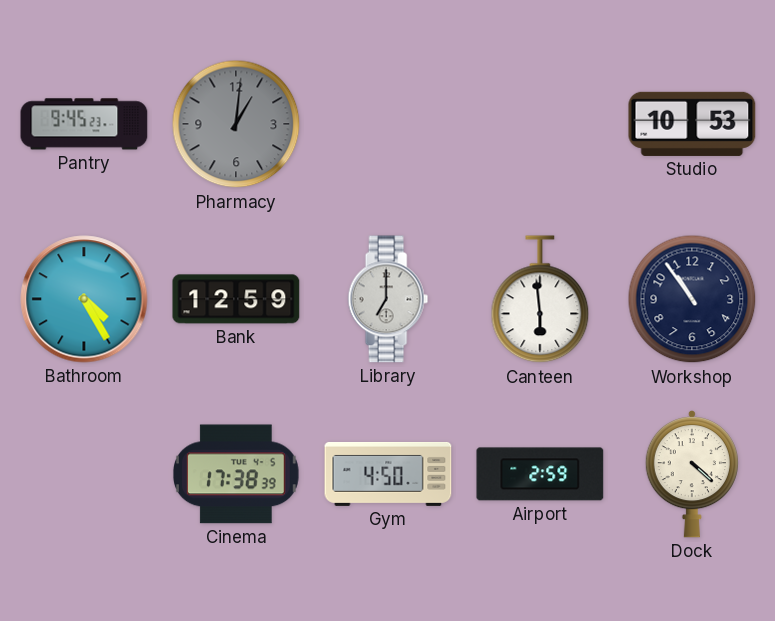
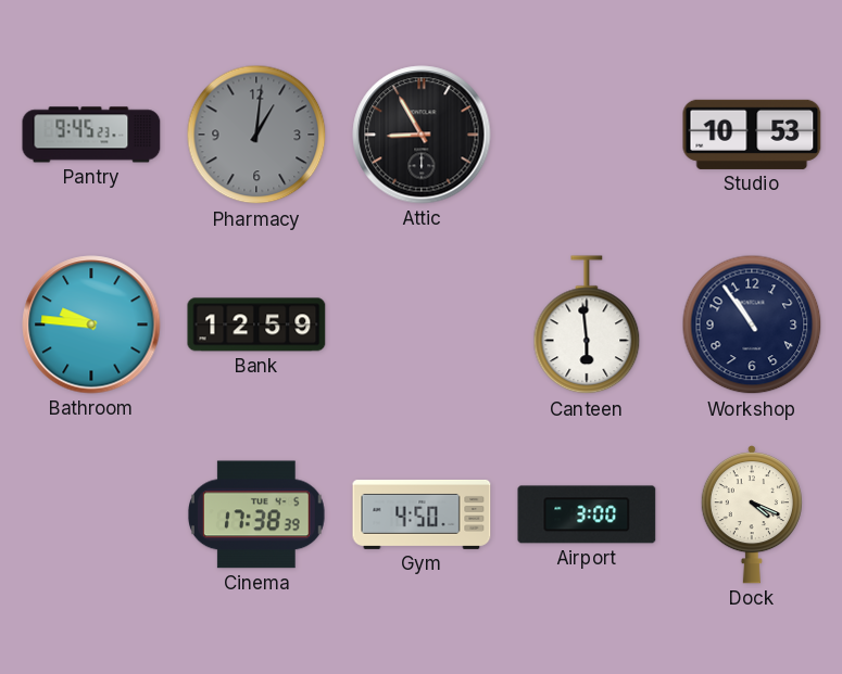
Attic: none -> 8:55
Bathroom: 4:25 -> 9:46
Library: 7:00 -> none
Airport: 2:59 -> 3:00
Dock: 4:22 -> 4:19
